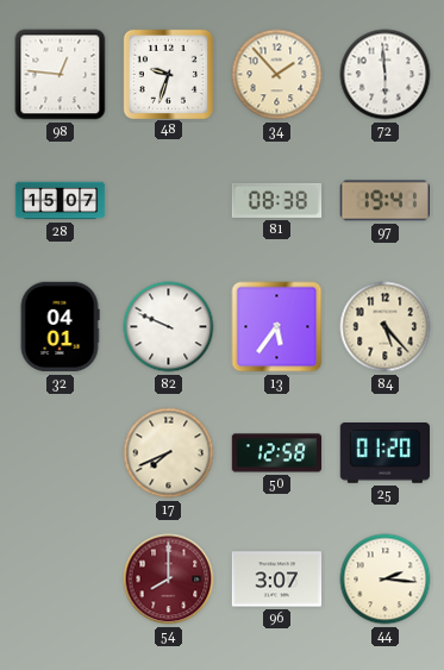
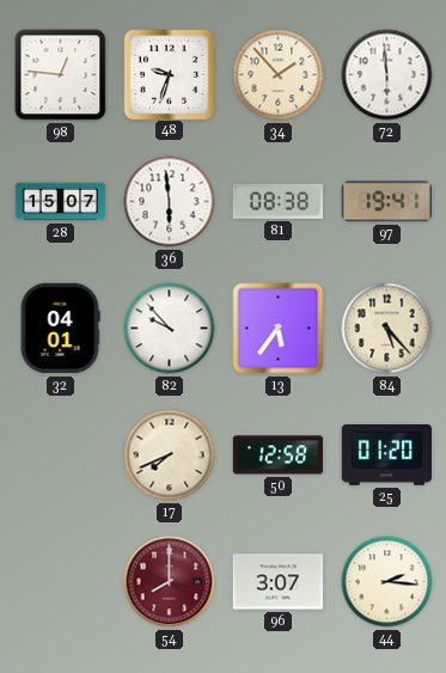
36: none -> 5:59
82: 9:49 -> 9:53
